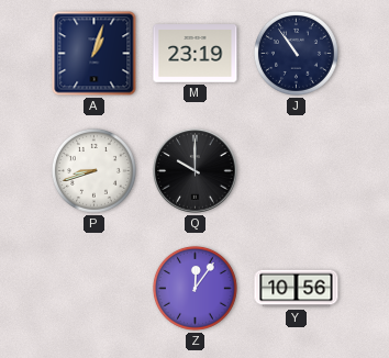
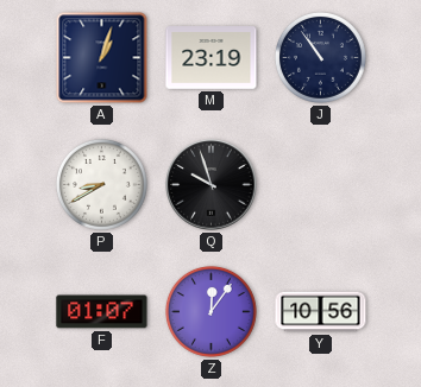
P: 8:42 -> 8:40
Q: 10:00 -> 9:57
F: none -> 01:07
